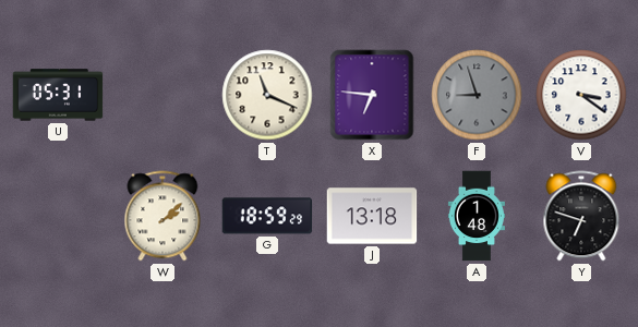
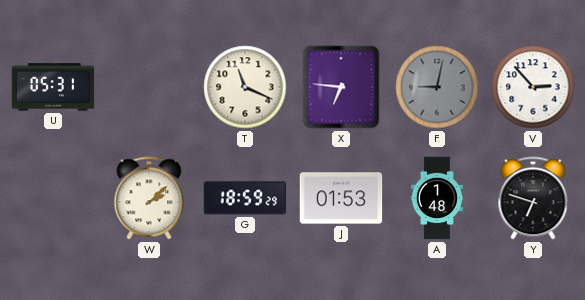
F: 8:57 -> 9:02
V: 3:21 -> 2:53
J: 13:18 -> 01:53
